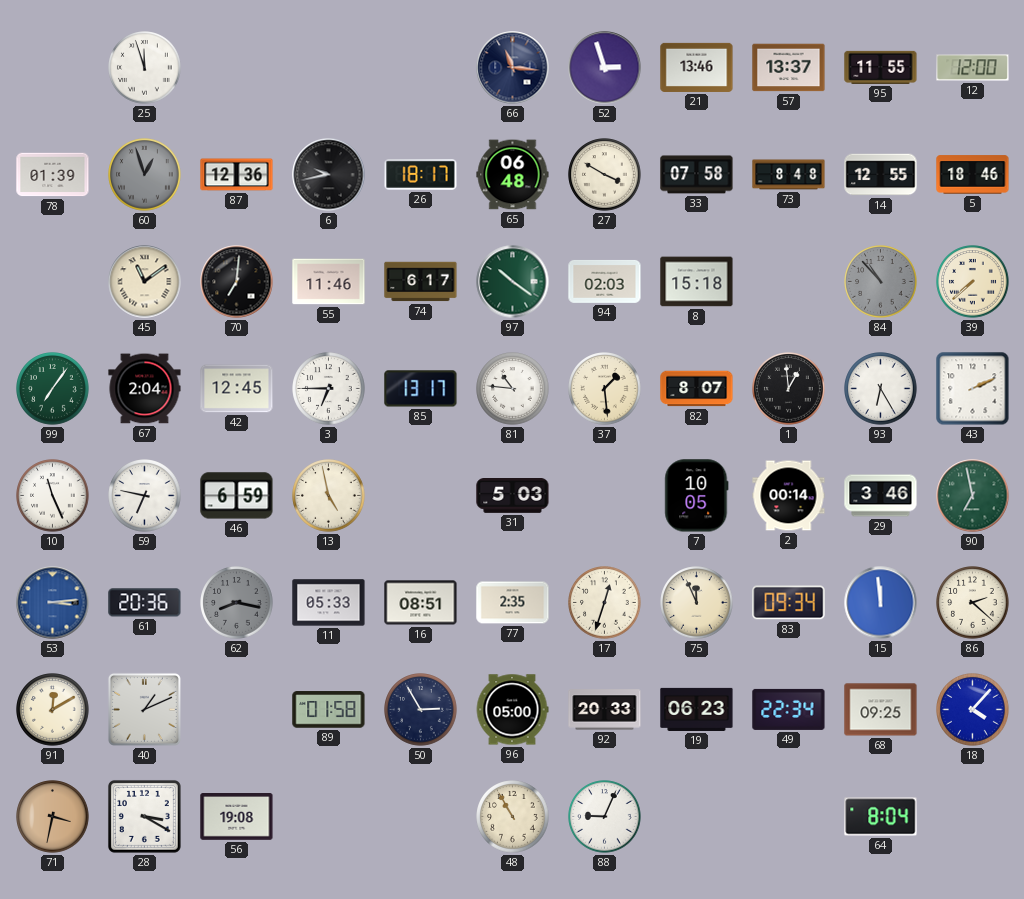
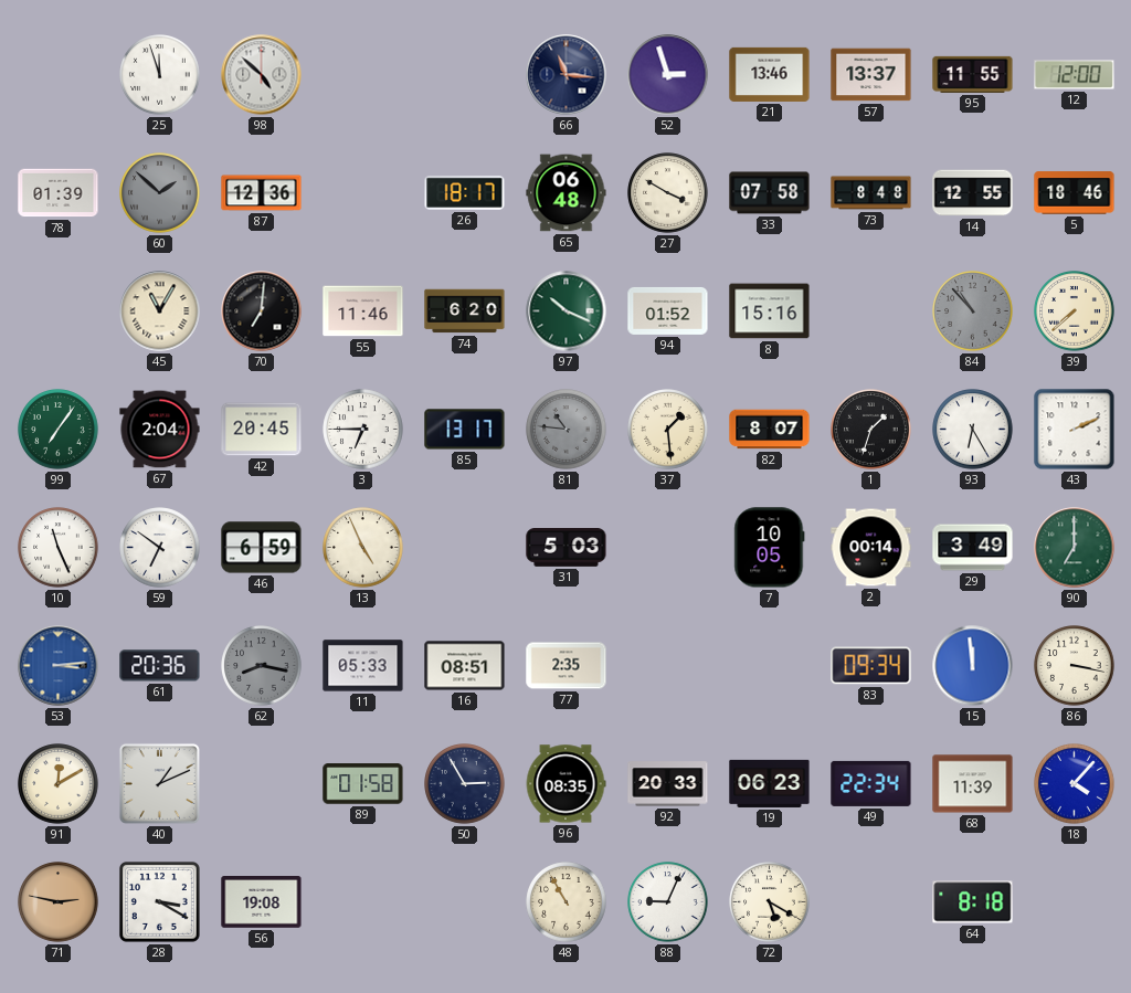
98: none -> 4:52
60: 12:57 -> 1:52
6: 9:43 -> none
45: 11:09 -> 11:05
74: 6:17 -> 6:20
97: 10:21 -> 10:19
94: 02:03 -> 01:52
8: 15:18 -> 15:16
42: 12:45 -> 20:45
81 dial: white -> grey
1: 12:59 -> 1:33
59: 6:47 -> 6:51
13: 4:58 -> 4:56
29: 3:46 -> 3:49
90: 6:58 -> 7:00
17: 12:33 -> none
75: 11:56 -> none
86: 2:22 -> 3:17
96: 05:00 -> 08:35
68: 09:25 -> 11:39
71: 3:32 -> 2:47
72: none -> 5:20
64: 8:04 -> 8:18
